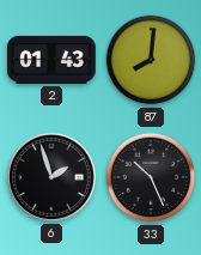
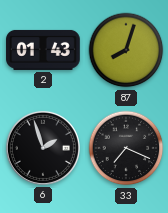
87: 8:01 -> 8:03
33: 10:26 -> 7:19
